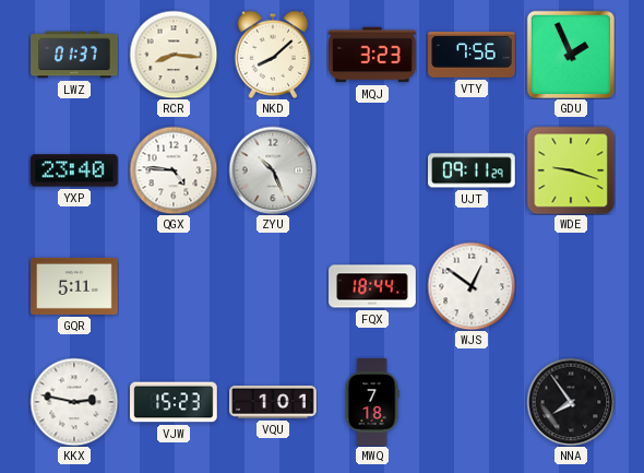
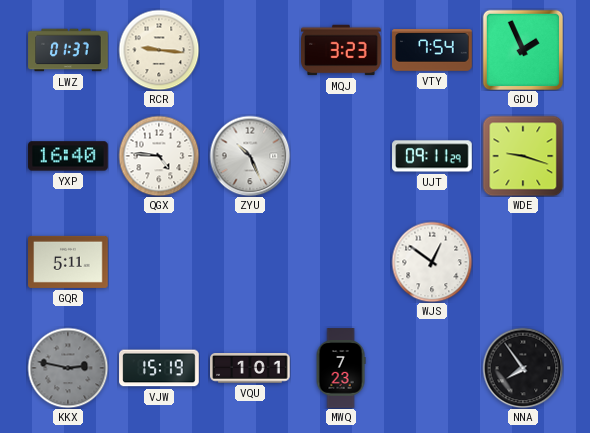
RCR: 8:16 -> 9:16
NKD: 8:08 -> none
VTY: 7:56 -> 7:54
YXP: 23:40 -> 16:40
FQX: 18:44 -> none
KKX dial: white -> grey
VJW: 15:23 -> 15:19
MWQ: 7:18 -> 7:23
